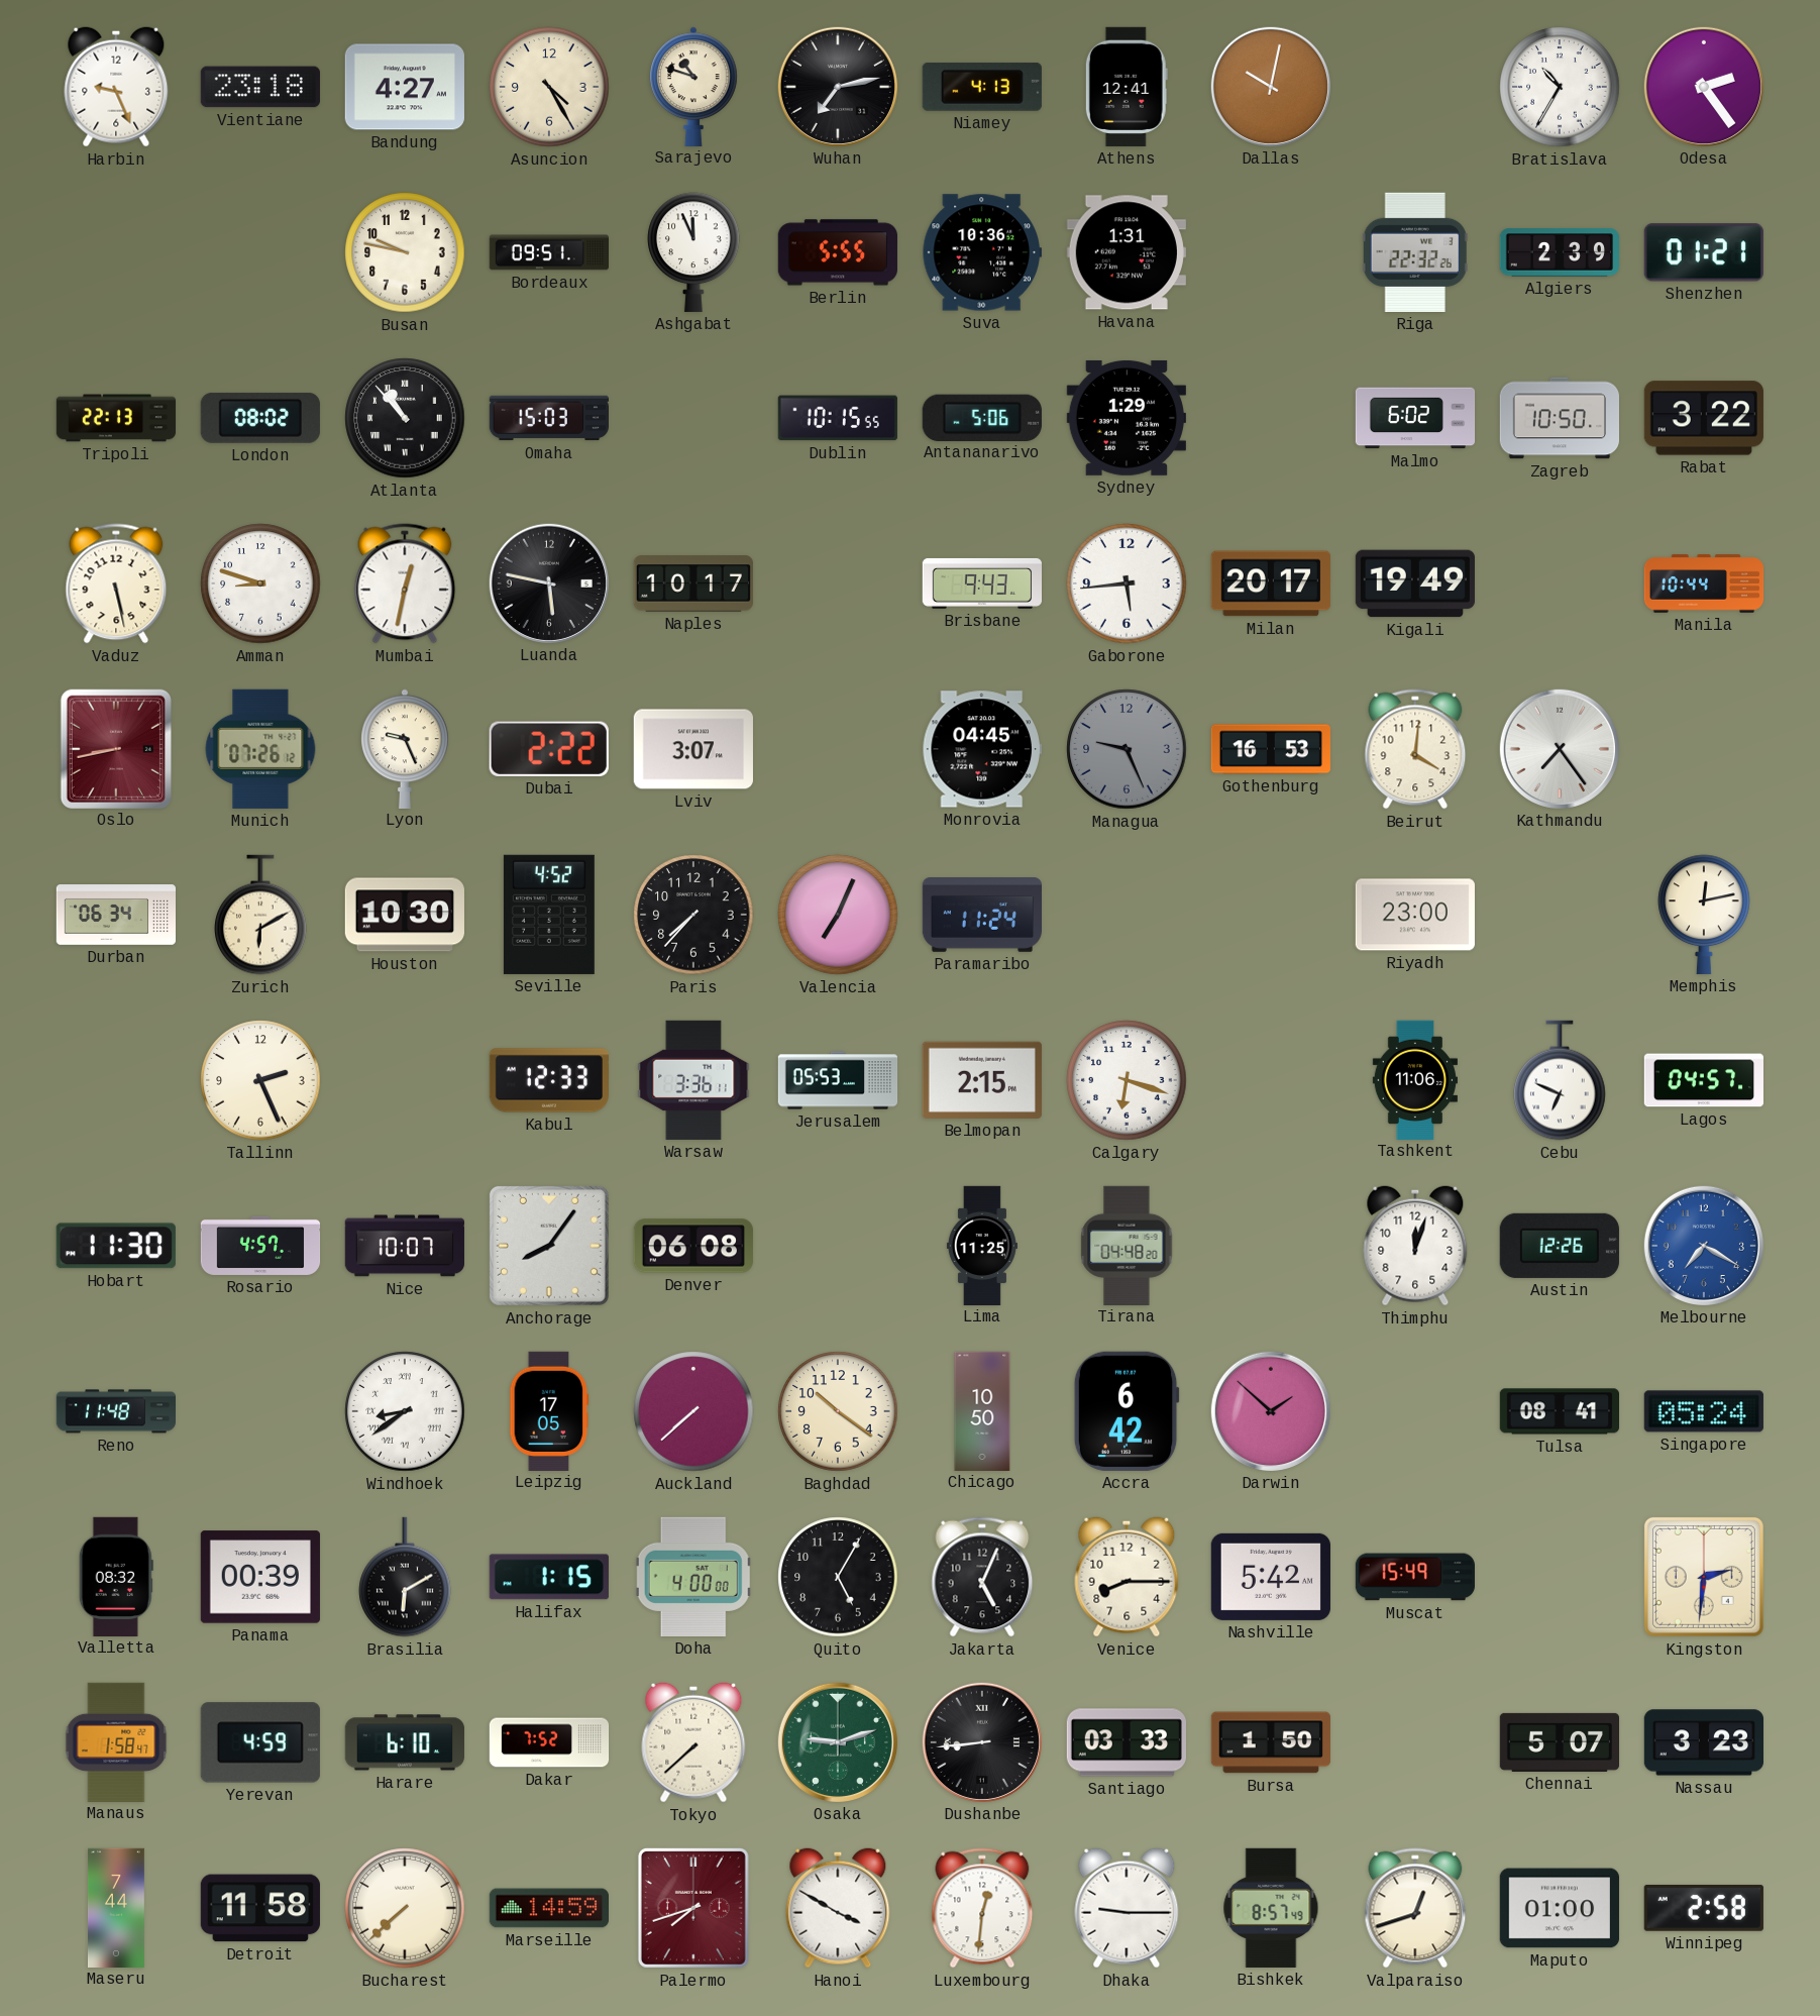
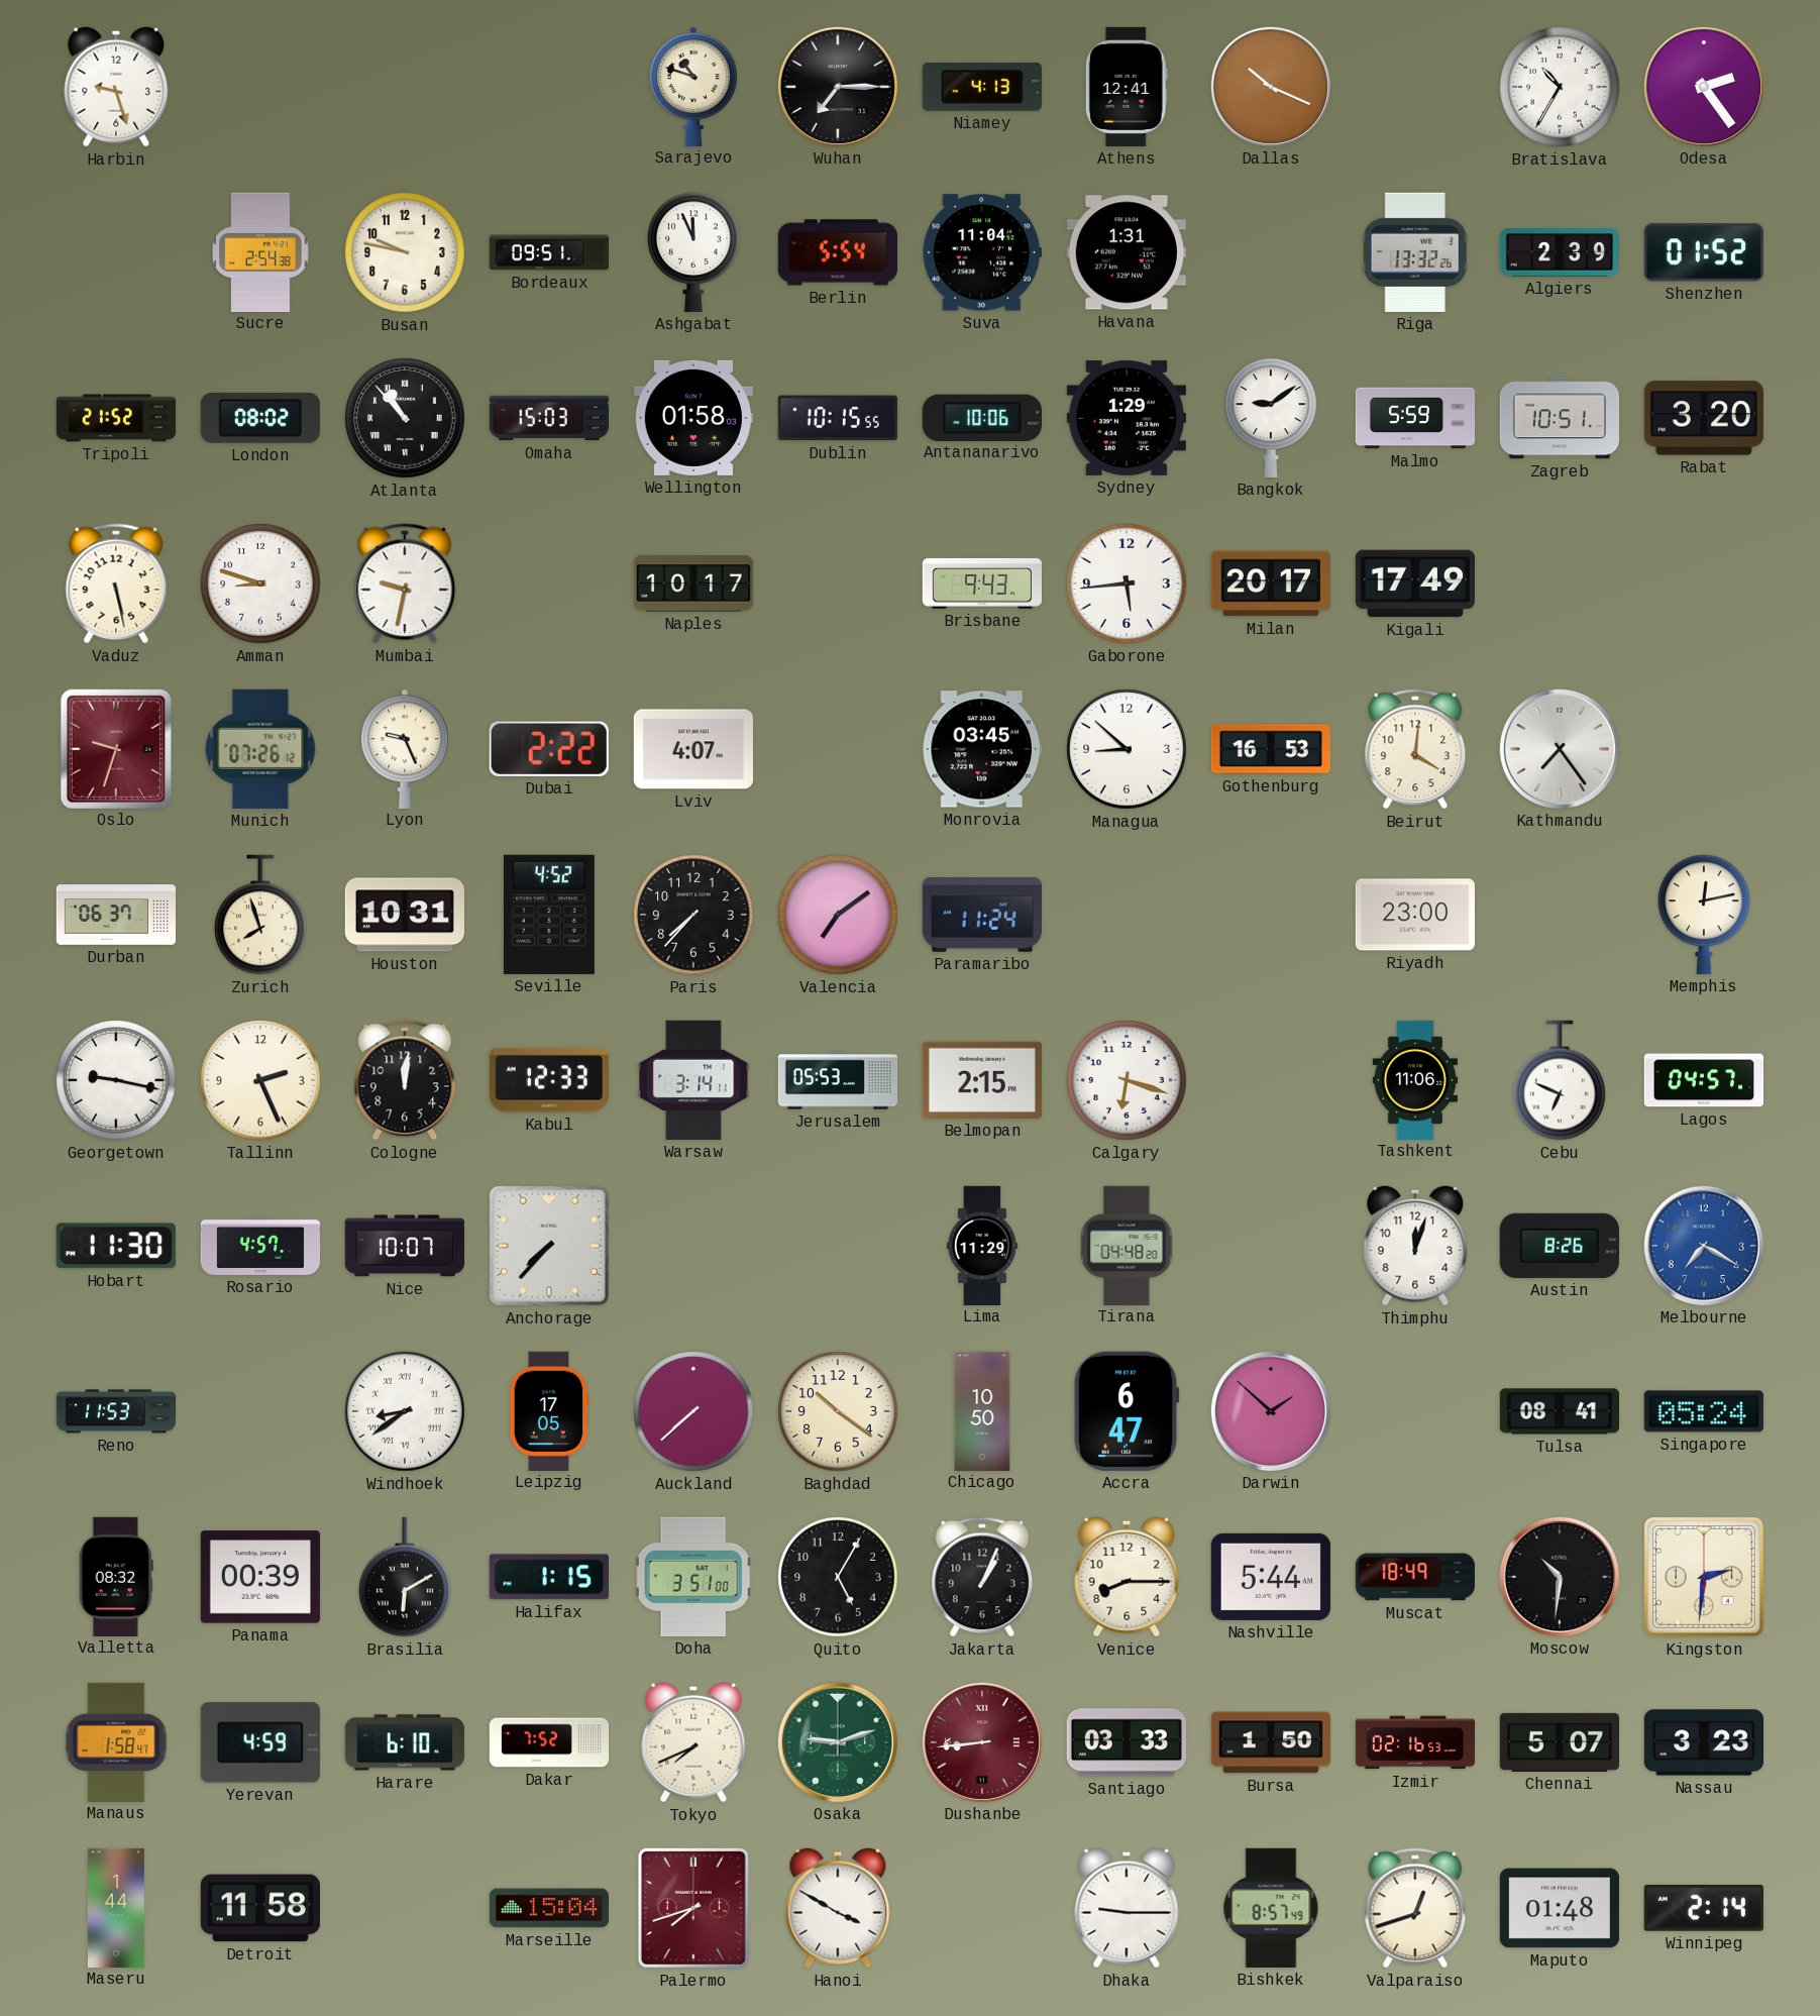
Harbin: 9:26 -> 9:27
Vientiane: 23:18 -> none
Bandung: 4:27 -> none
Asuncion: 4:25 -> none
Wuhan: 7:13 -> 7:15
Dallas: 10:02 -> 10:19
Sucre: none -> 2:54
Berlin: 5:55 -> 5:54
Suva: 10:36 -> 11:04
Riga: 22:32 -> 13:32
Shenzhen: 01:21 -> 01:52
Tripoli: 22:13 -> 21:52
Wellington: none -> 01:58
Antananarivo: 5:06 -> 10:06
Bangkok: none -> 9:09
Malmo: 6:02 -> 5:59
Zagreb: 10:50 -> 10:51
Rabat: 3:22 -> 3:20
Mumbai: 12:32 -> 9:32
Luanda: 5:47 -> none
Kigali: 19:49 -> 17:49
Manila: 10:44 -> none
Oslo: 8:43 -> 9:33
Lviv: 3:07 -> 4:07
Monrovia: 04:45 -> 03:45
Managua: 9:26 -> 8:52
Managua dial: grey -> white
Durban: 06:34 -> 06:37
Zurich: 6:10 -> 7:57
Houston: 10:30 -> 10:31
Valencia: 7:04 -> 7:09
Georgetown: none -> 9:17
Cologne: none -> 12:01
Warsaw: 3:36 -> 3:14
Anchorage: 8:06 -> 7:37
Denver: 06:08 -> none
Lima: 11:25 -> 11:29
Austin: 12:26 -> 8:26
Reno: 11:48 -> 11:53
Accra: 6:42 -> 6:47
Doha: 4:00 -> 3:51
Jakarta: 5:04 -> 1:04
Nashville: 5:42 -> 5:44
Muscat: 15:49 -> 18:49
Moscow: none -> 10:31
Tokyo: 7:38 -> 7:41
Dushanbe dial: black -> burgundy
Izmir: none -> 02:16
Maseru: 7:44 -> 1:44
Bucharest: 7:38 -> none
Marseille: 14:59 -> 15:04
Luxembourg: 12:31 -> none
Maputo: 01:00 -> 01:48
Winnipeg: 2:58 -> 2:14
